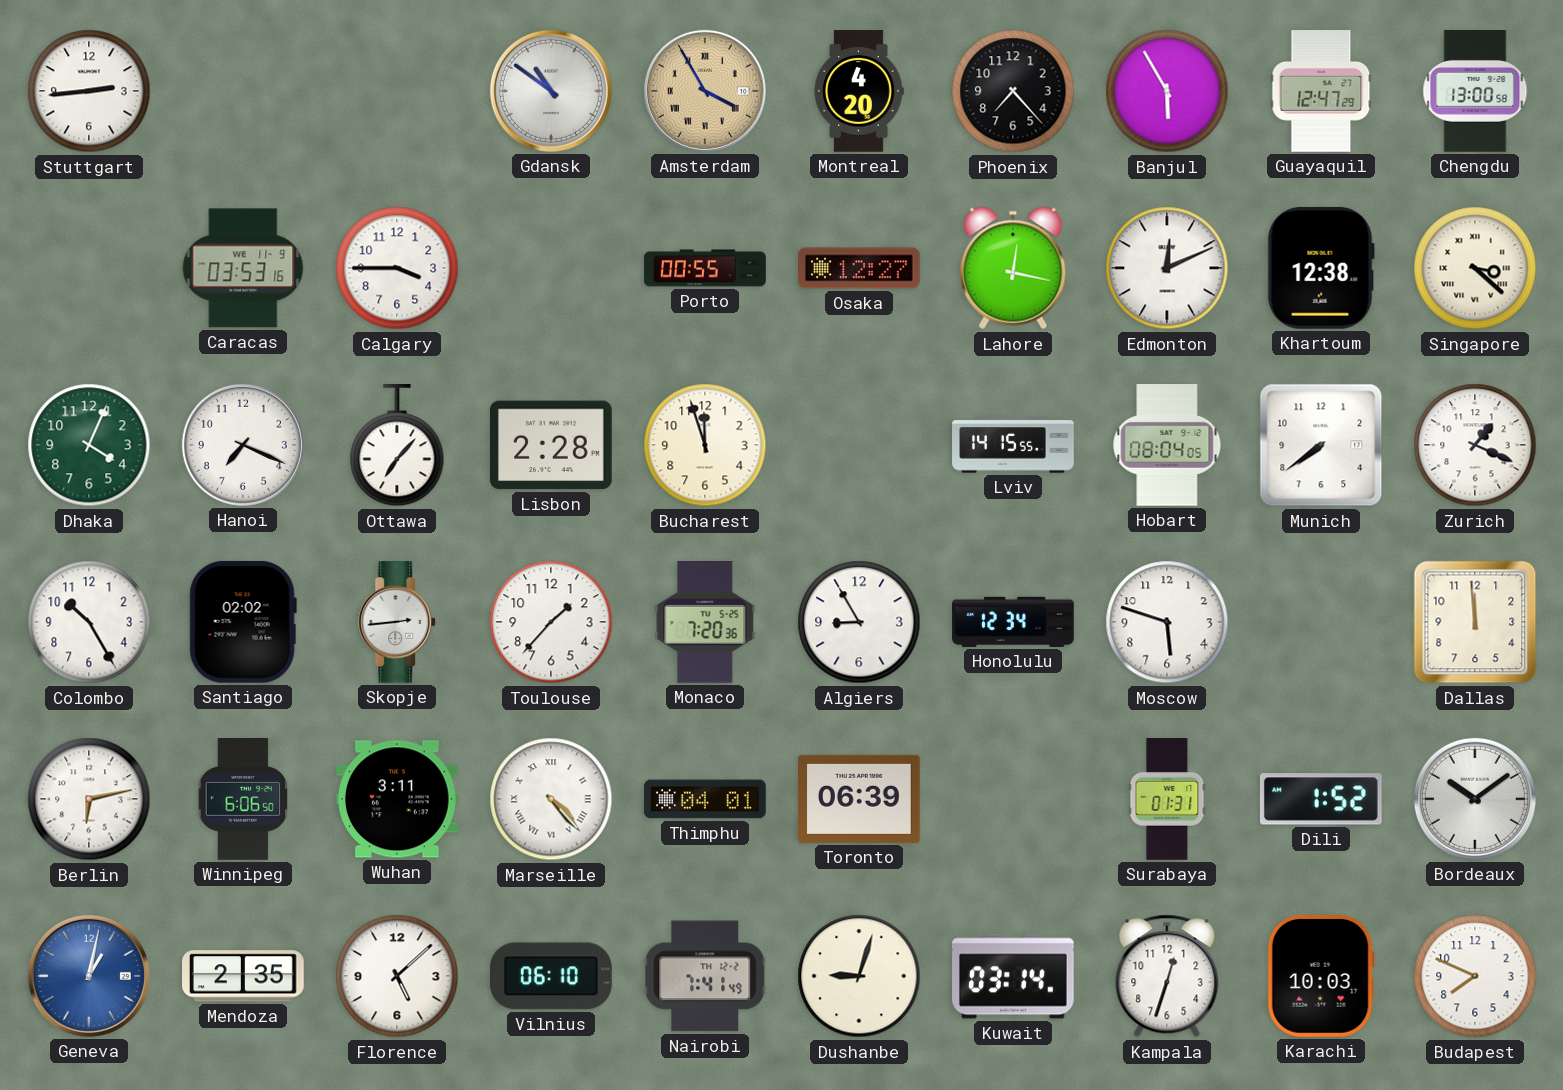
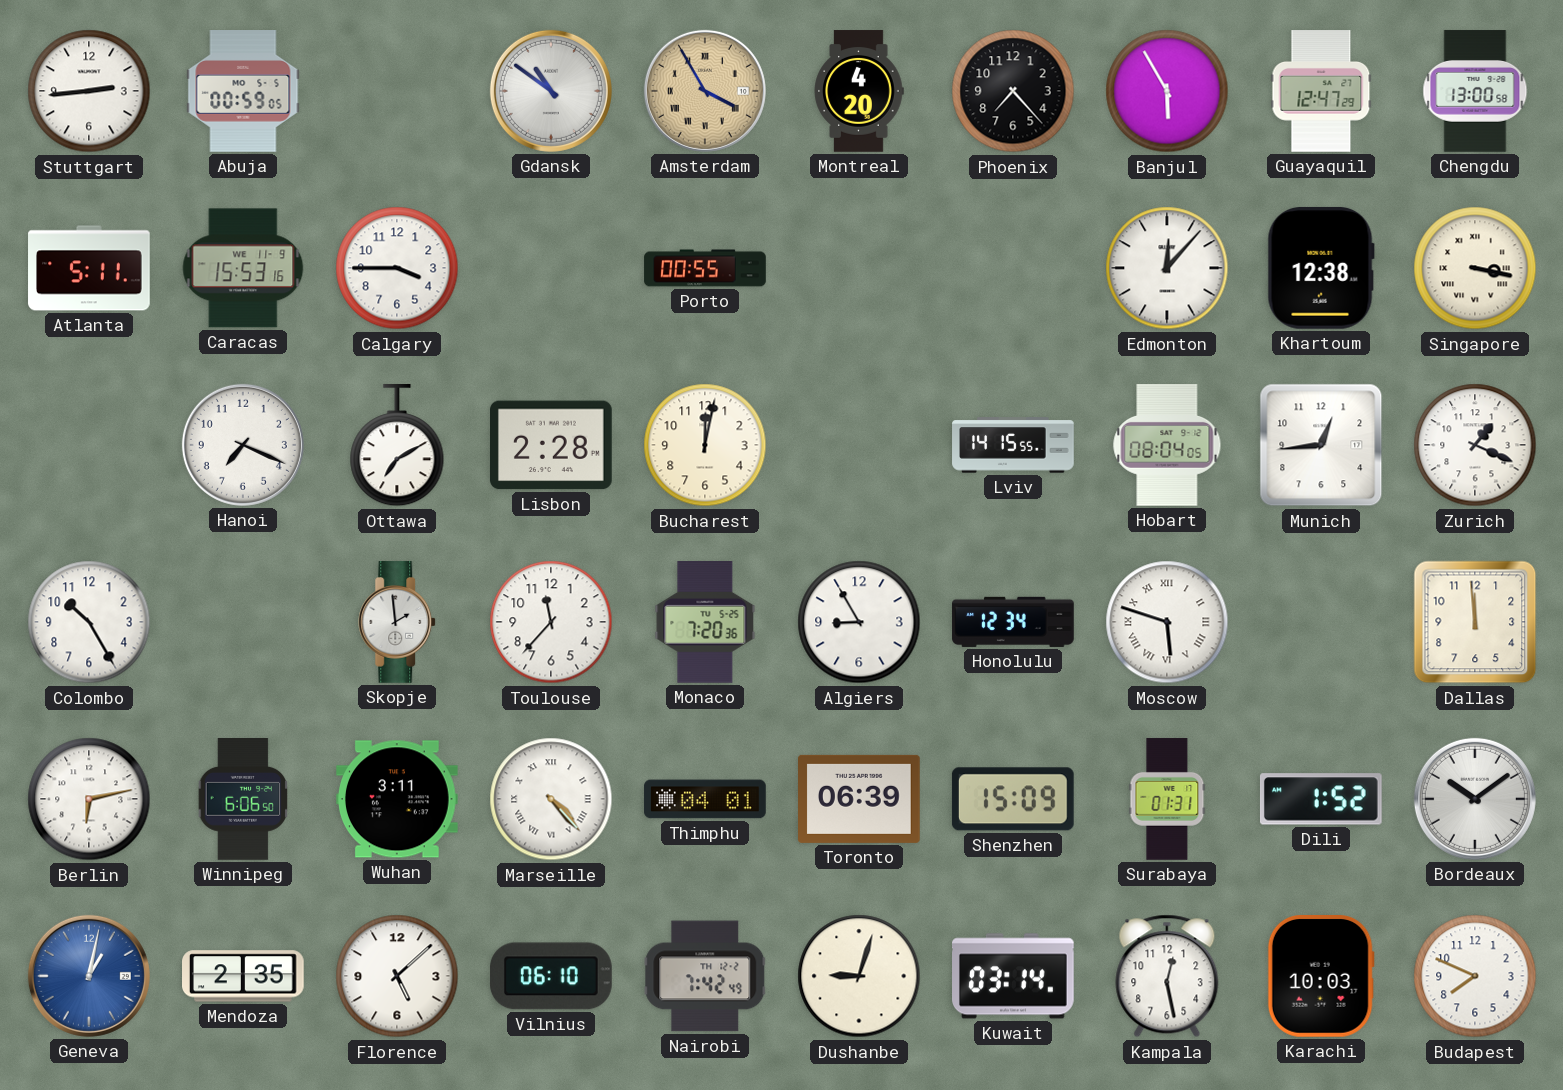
Abuja: none -> 00:59
Atlanta: none -> 5:11
Caracas: 03:53 -> 15:53
Osaka: 12:27 -> none
Lahore: 12:17 -> none
Edmonton: 12:11 -> 12:07
Singapore: 3:22 -> 3:17
Dhaka: 4:04 -> none
Ottawa: 7:07 -> 7:10
Bucharest: 11:57 -> 12:02
Munich: 7:39 -> 12:44
Santiago: 02:02 -> none
Skopje: 2:44 -> 1:59
Toulouse: 1:37 -> 11:37
Moscow numerals: Arabic -> Roman
Shenzhen: none -> 15:09
Nairobi: 7:41 -> 7:42
Kampala: 12:33 -> 12:28
